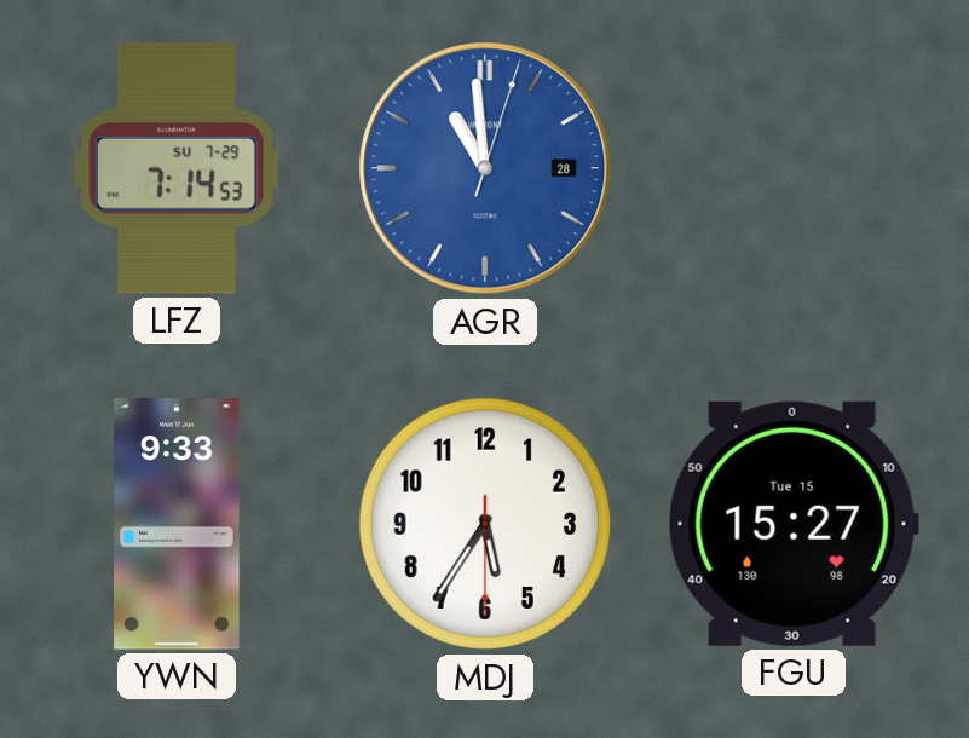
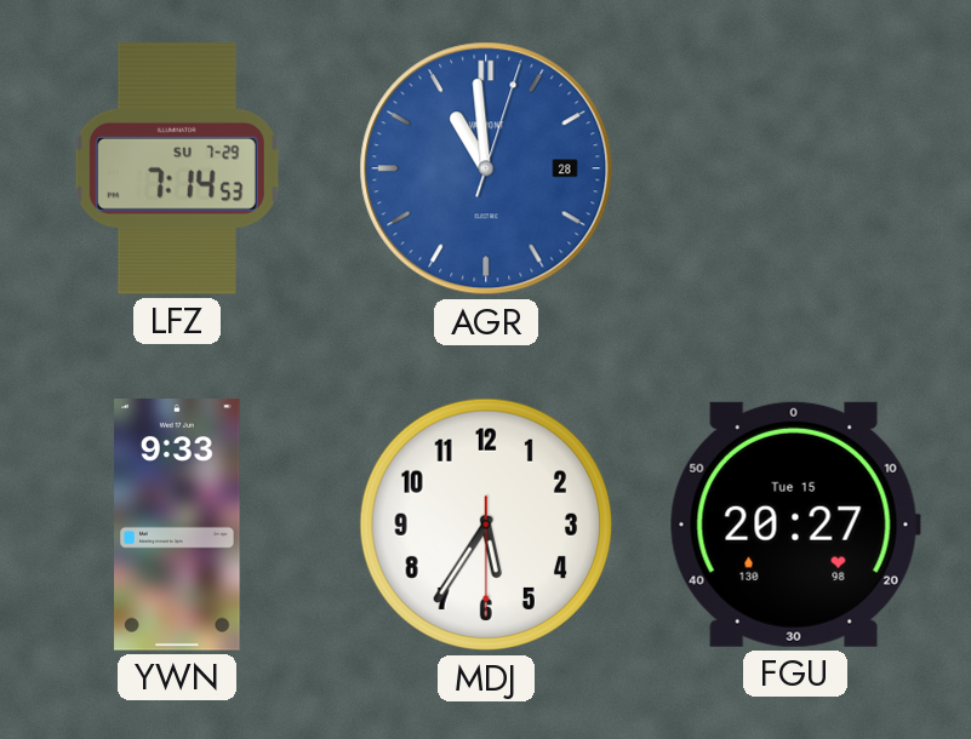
FGU: 15:27 -> 20:27
